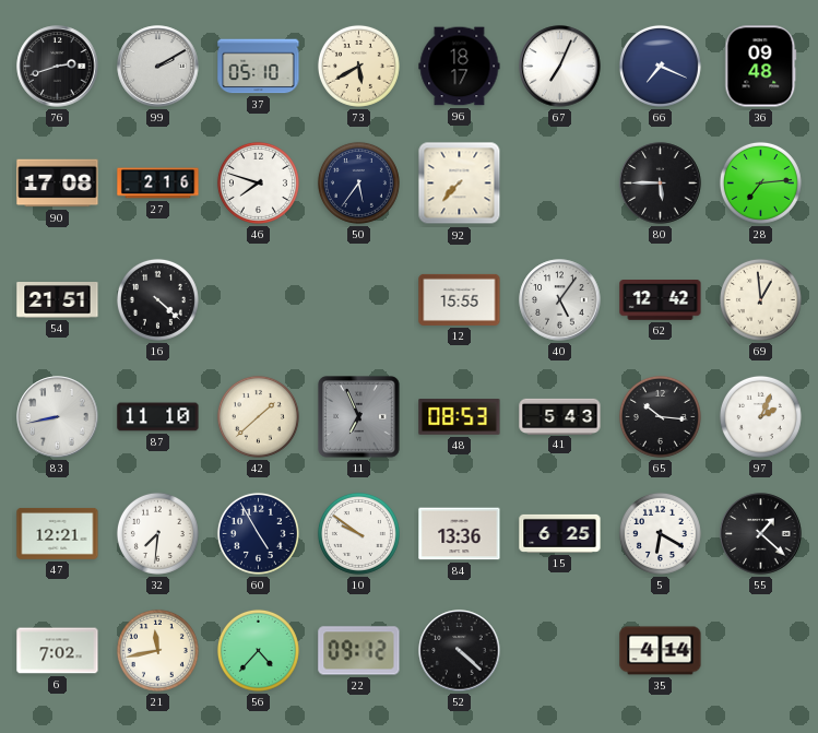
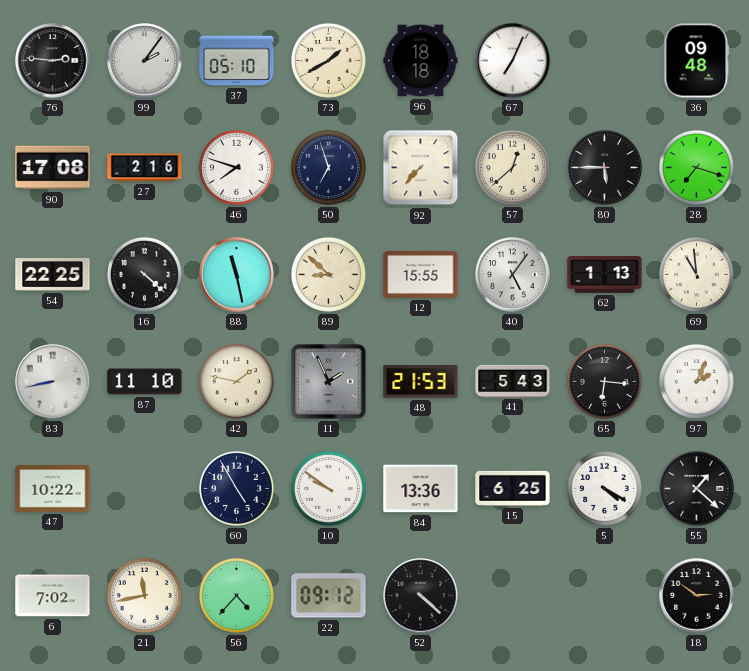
76: 2:42 -> 2:46
99: 2:10 -> 2:06
73: 5:40 -> 1:40
96: 18:17 -> 18:18
66: 7:19 -> none
50: 5:36 -> 6:57
57: none -> 12:38
28: 7:14 -> 7:18
54: 21:51 -> 22:25
88: none -> 11:28
89: none -> 8:52
62: 12:42 -> 1:13
69: 12:59 -> 10:59
42: 1:38 -> 1:47
11: 6:56 -> 1:56
48: 08:53 -> 21:53
65: 10:16 -> 6:16
47: 12:21 -> 10:22
32: 7:31 -> none
5: 6:20 -> 4:20
35: 4:14 -> none
18: none -> 2:51
